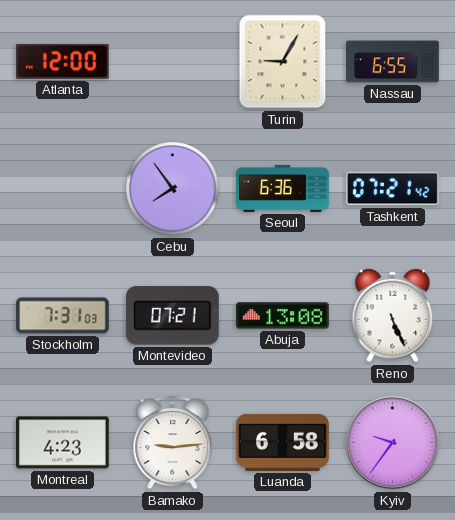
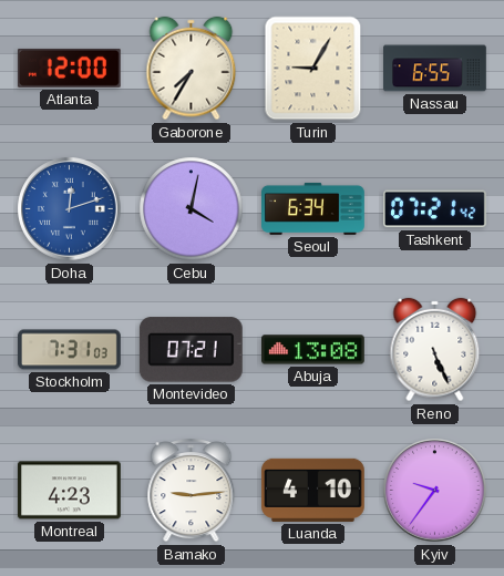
Gaborone: none -> 7:35
Doha: none -> 12:12
Cebu: 7:54 -> 4:02
Seoul: 6:36 -> 6:34
Luanda: 6:58 -> 4:10
